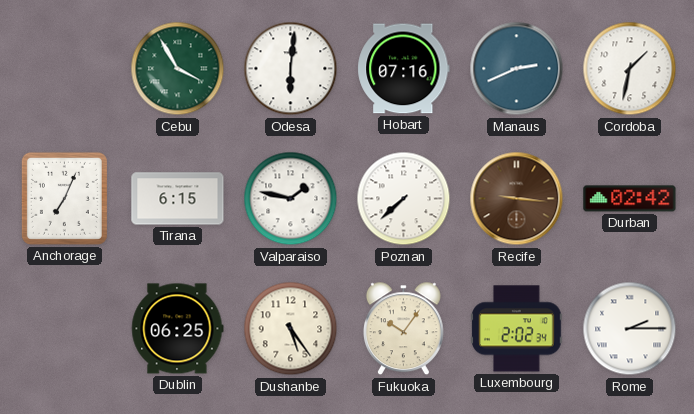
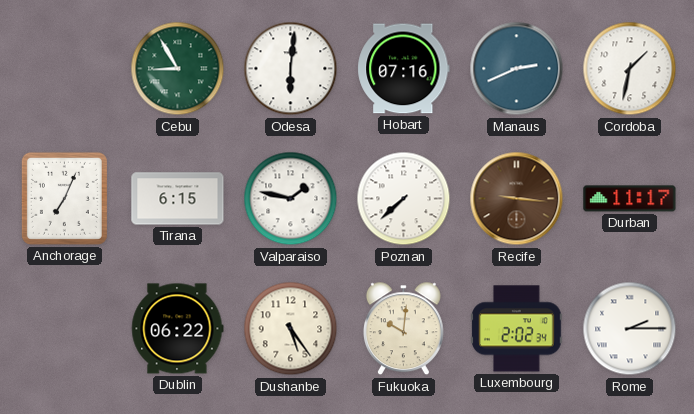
Cebu: 3:55 -> 8:55
Durban: 02:42 -> 11:17
Dublin: 06:25 -> 06:22
Fukuoka: 10:06 -> 10:01
